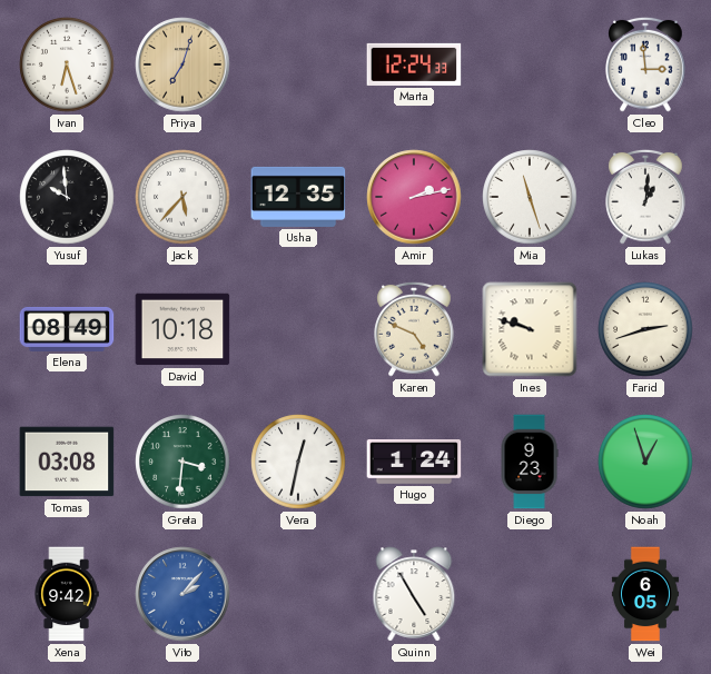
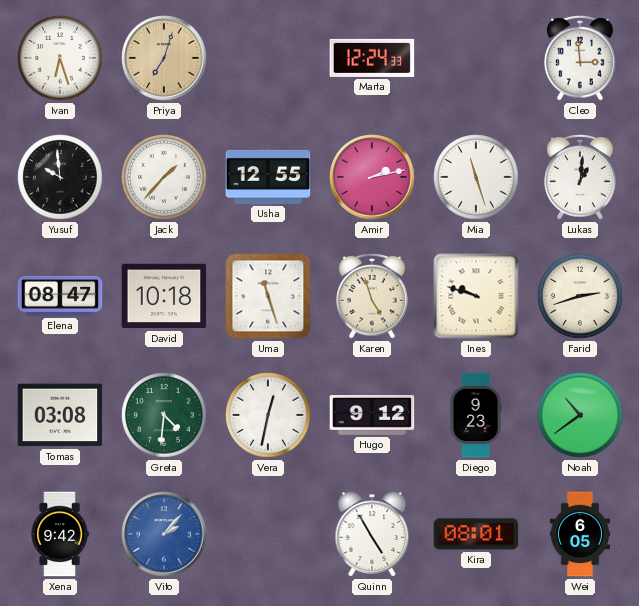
Jack: 5:37 -> 1:37
Usha: 12:35 -> 12:55
Elena: 08:49 -> 08:47
Uma: none -> 11:27
Karen: 4:49 -> 4:57
Greta: 3:31 -> 4:31
Hugo: 1:24 -> 9:12
Noah: 12:57 -> 10:39
Kira: none -> 08:01
